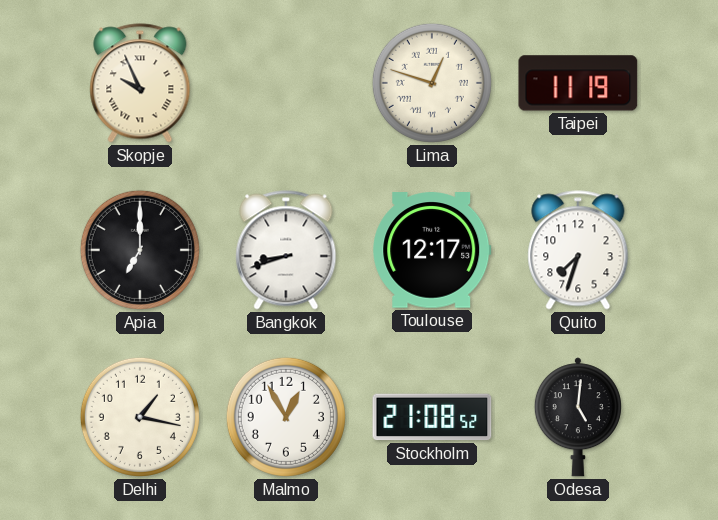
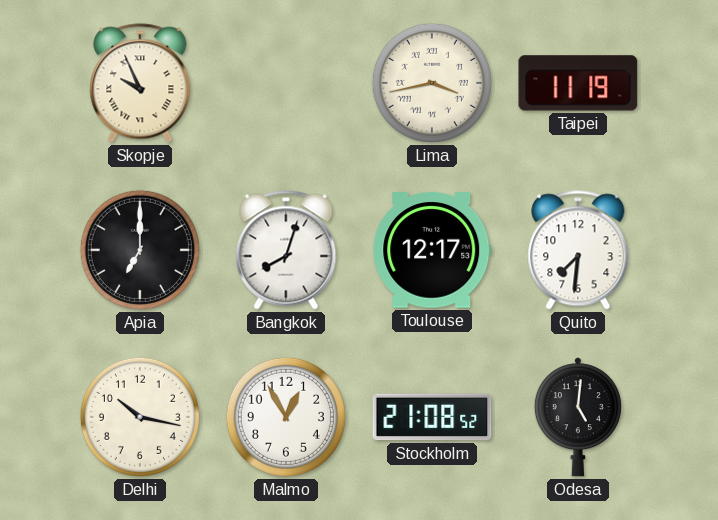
Lima: 12:48 -> 3:43
Bangkok: 8:42 -> 8:03
Quito: 7:33 -> 7:31
Delhi: 1:17 -> 10:17
